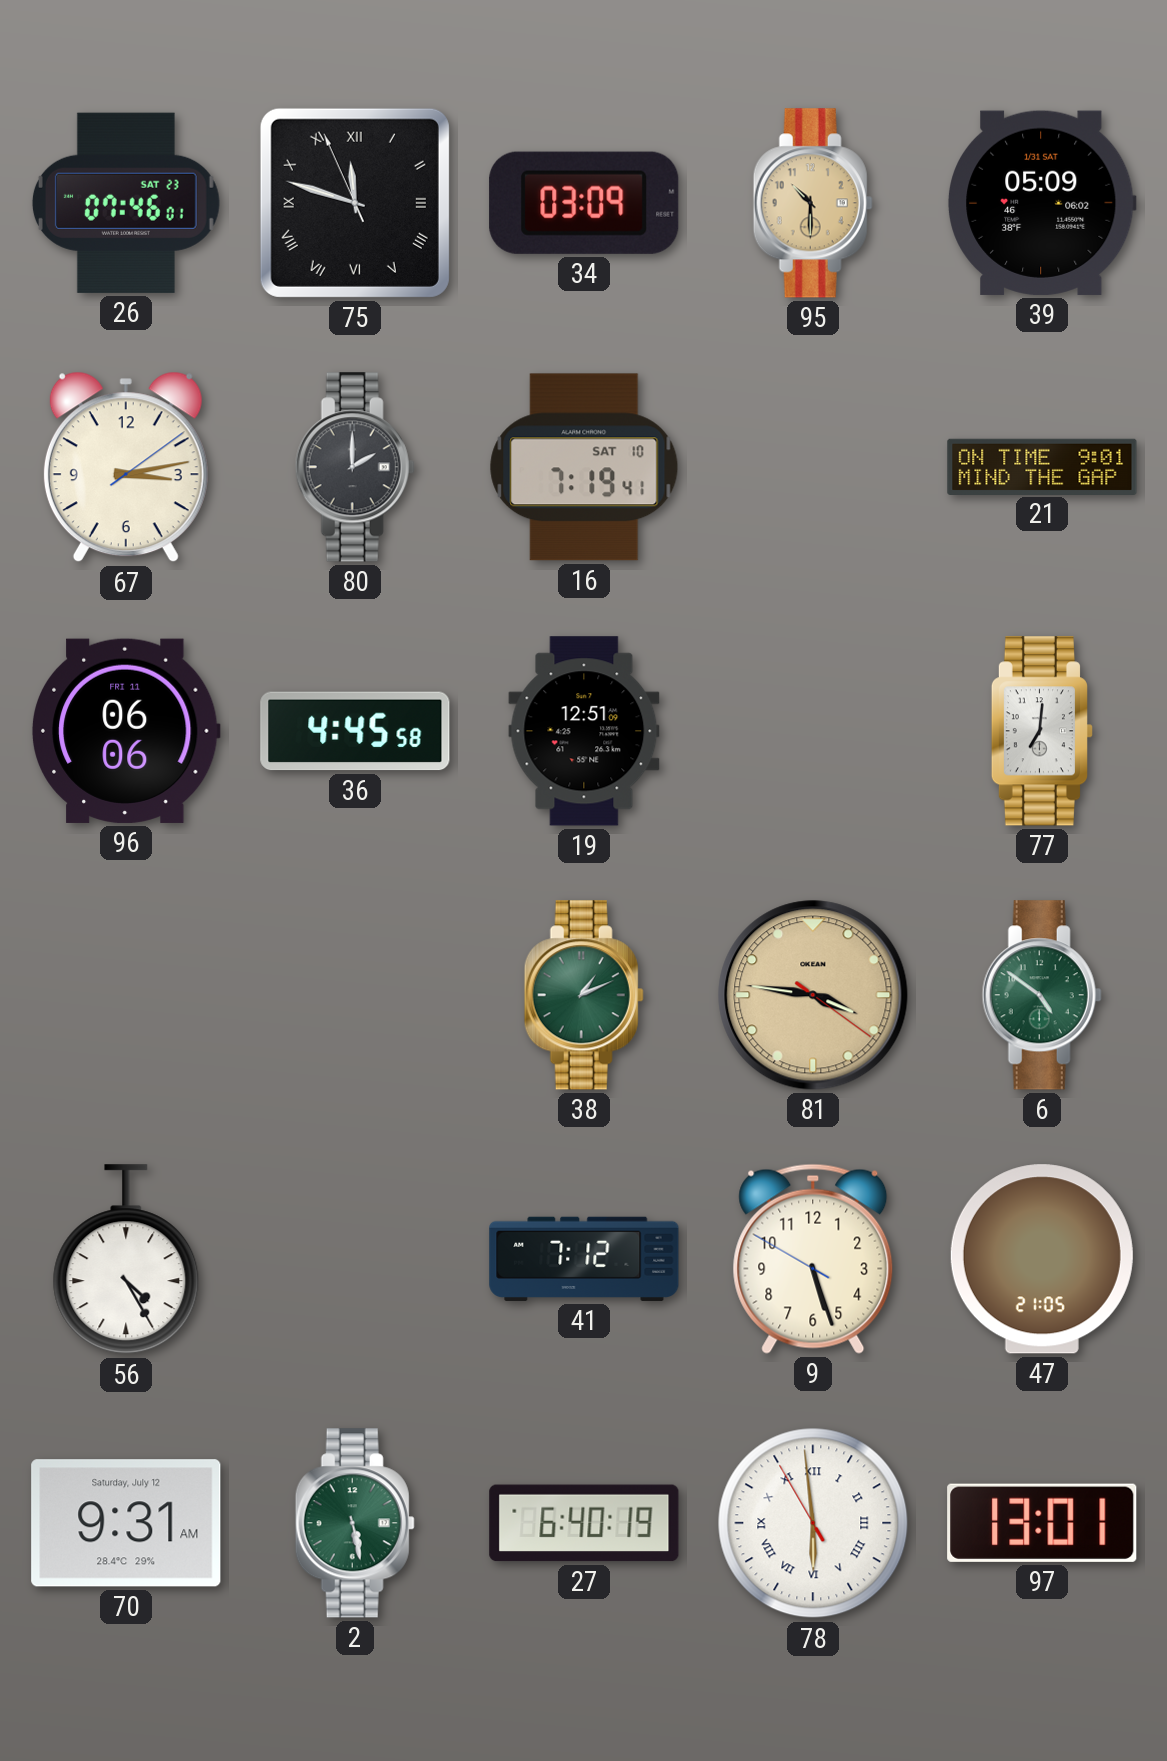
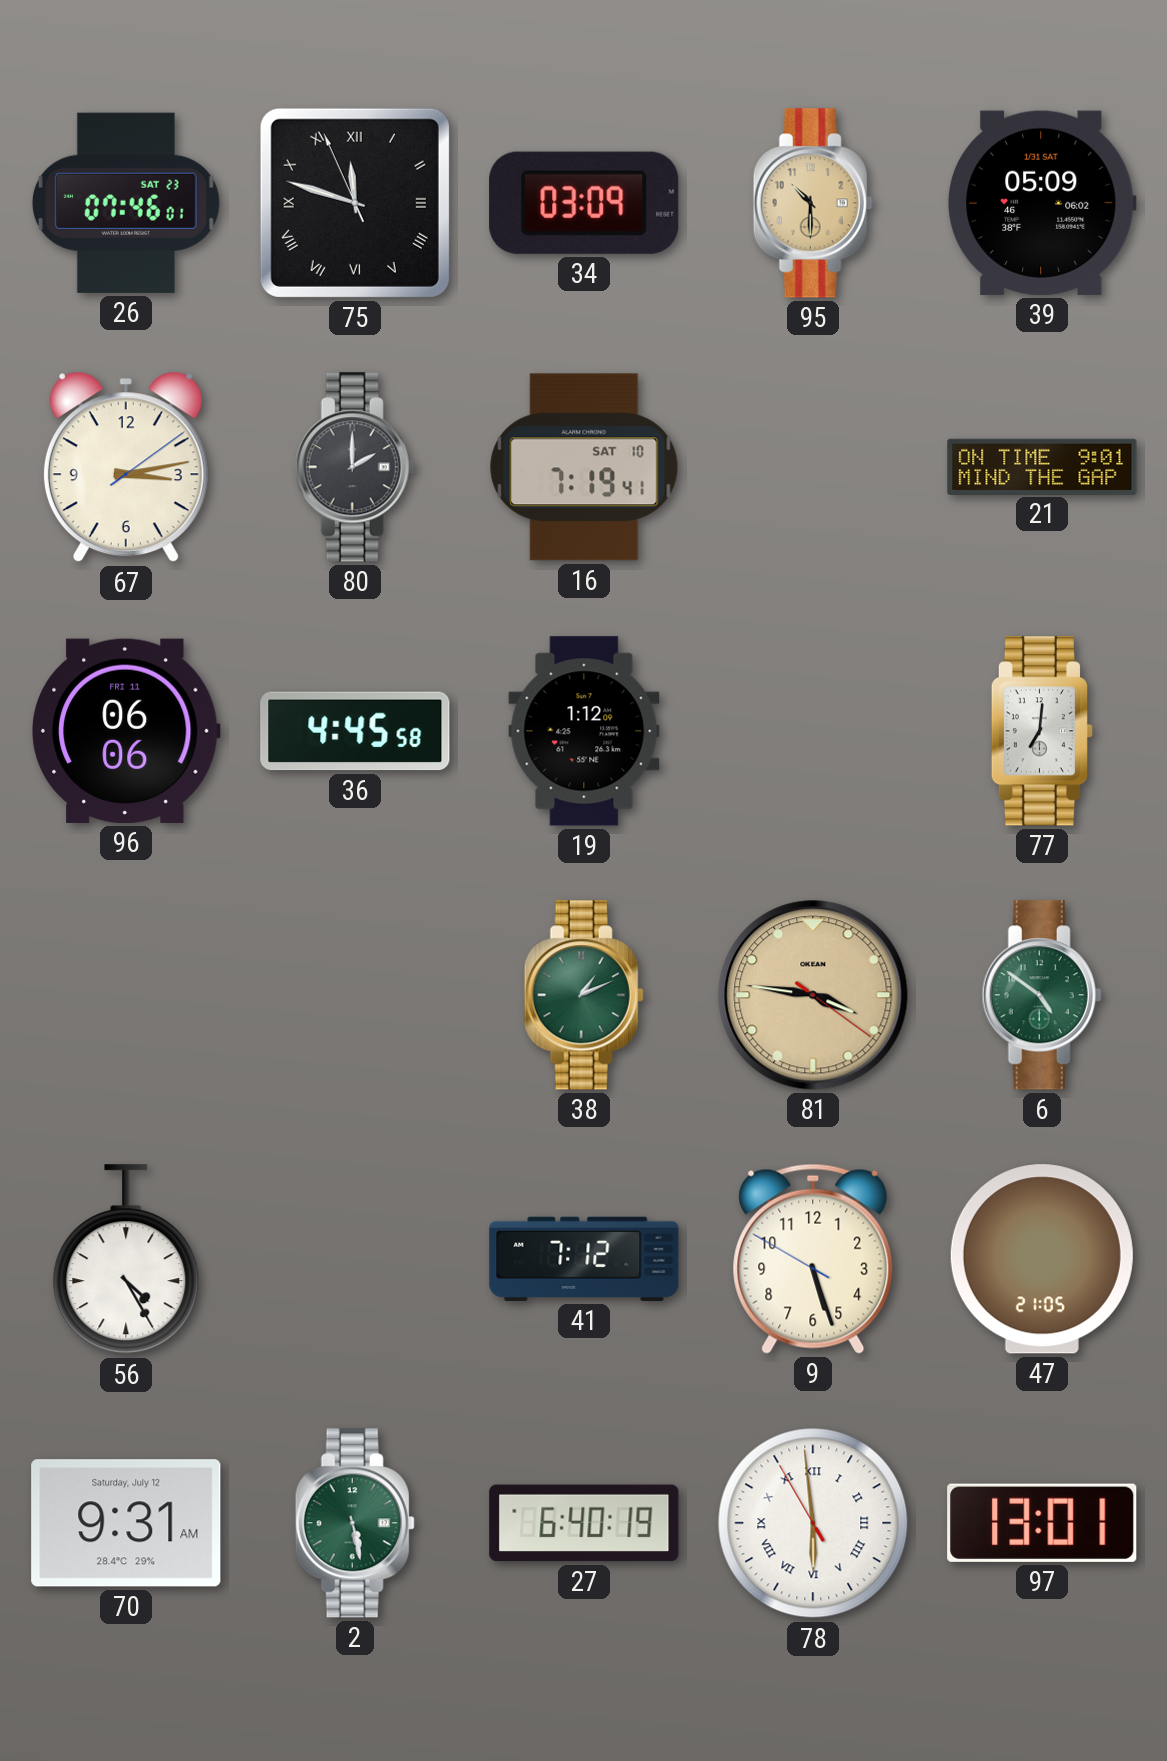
19: 12:51 -> 1:12
